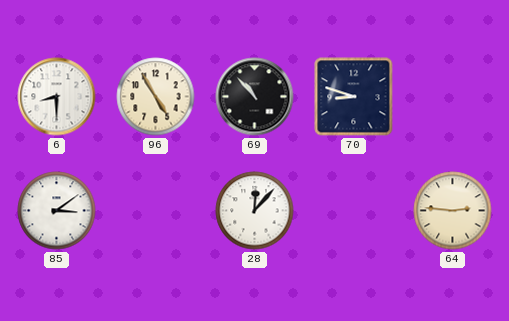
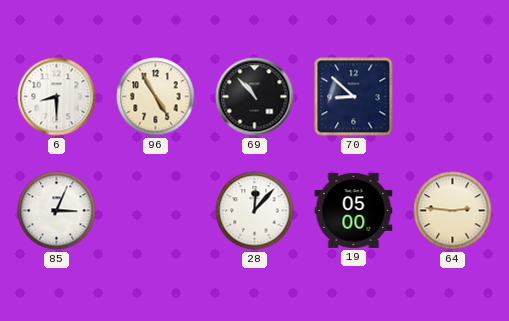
70: 8:48 -> 8:52
85: 3:09 -> 3:04
19: none -> 05:00
